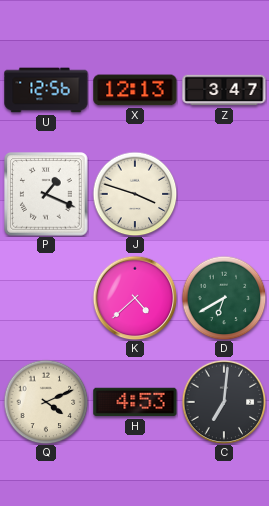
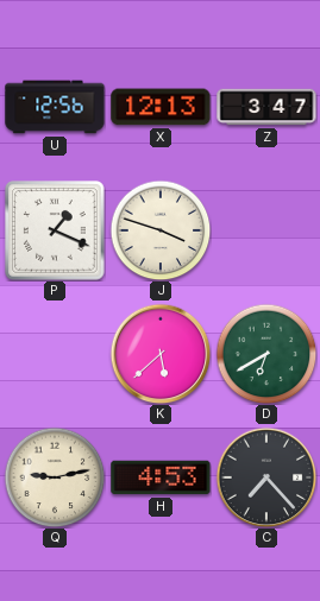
K: 4:38 -> 5:38
Q: 4:11 -> 9:13
C: 7:01 -> 7:23
